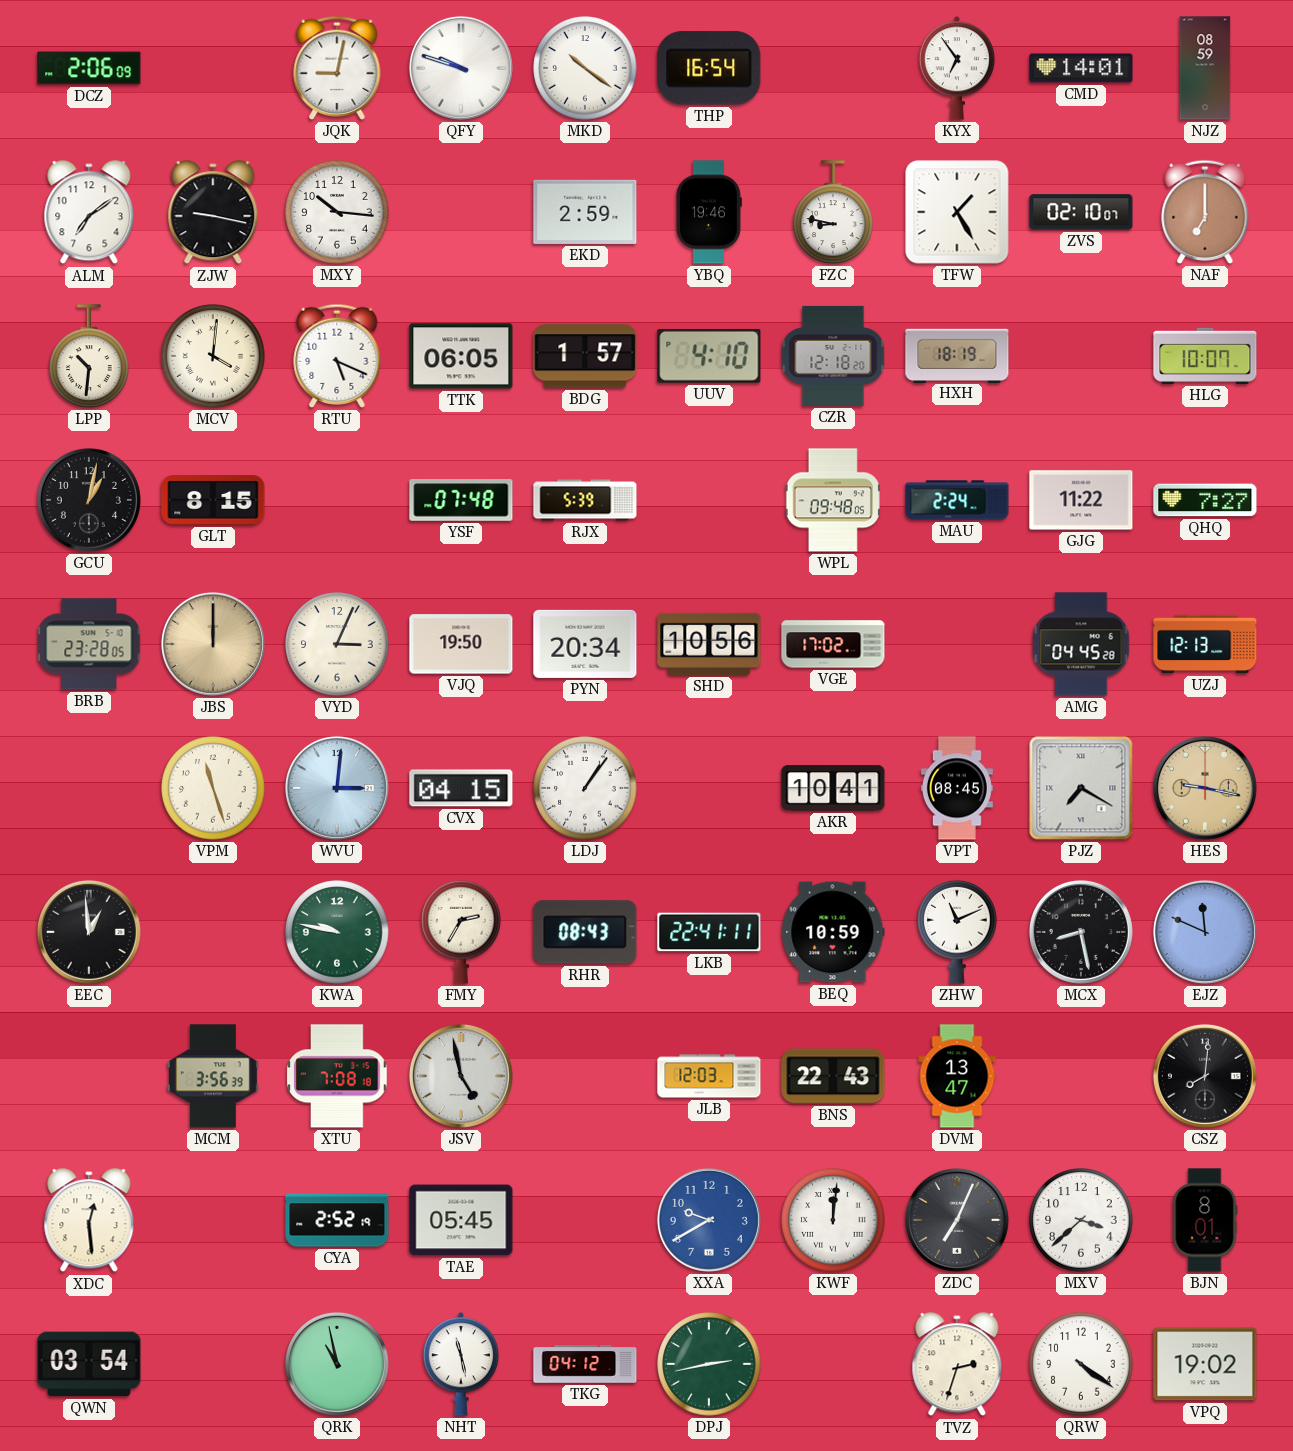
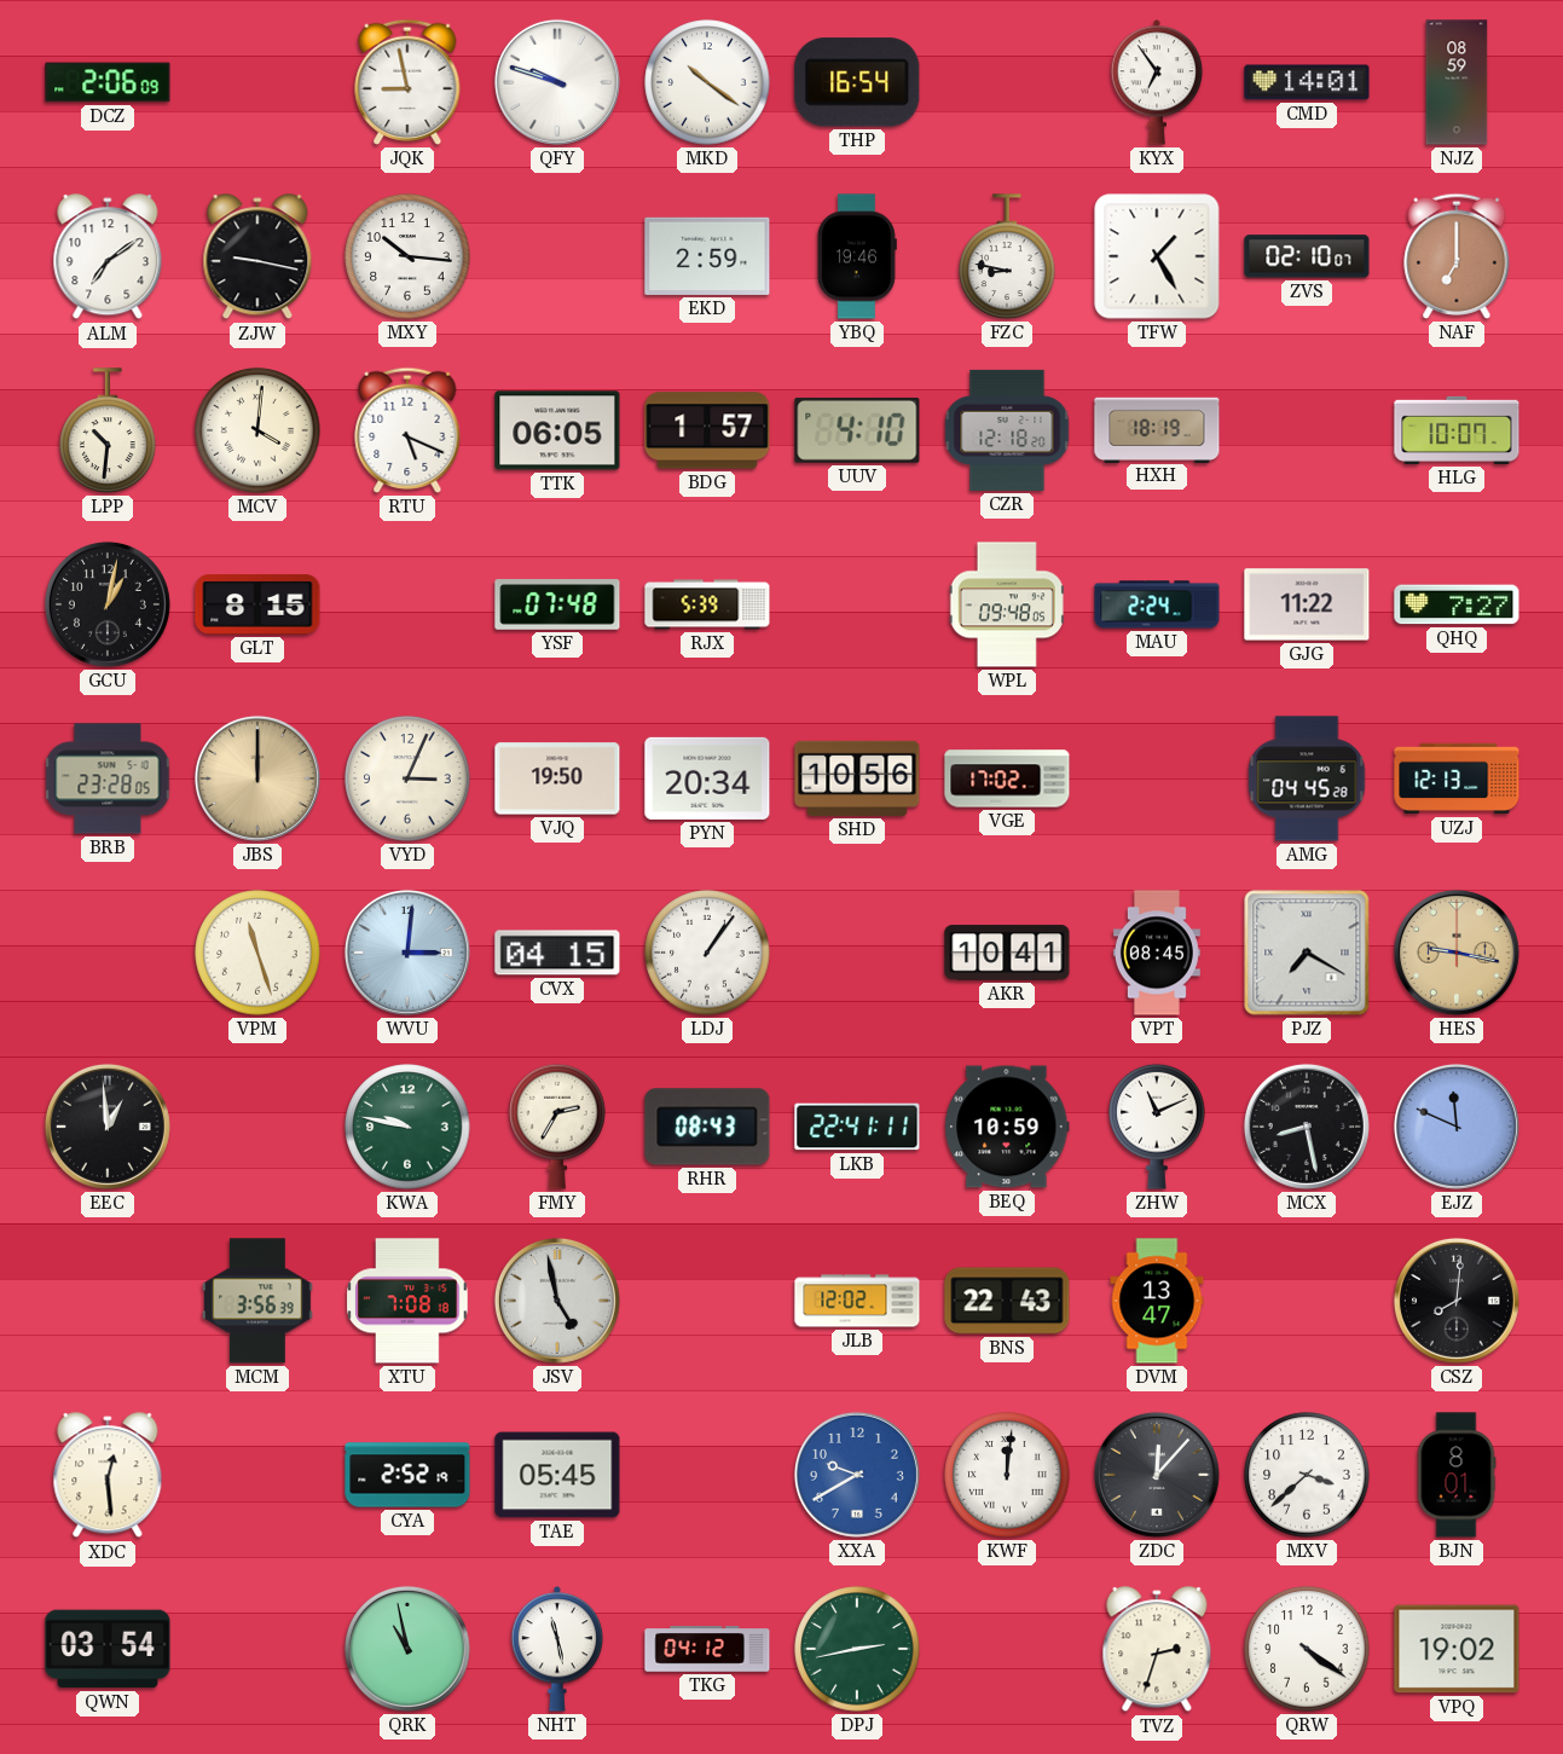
JQK: 9:02 -> 8:58
JLB: 12:03 -> 12:02
ZDC: 7:04 -> 12:07
